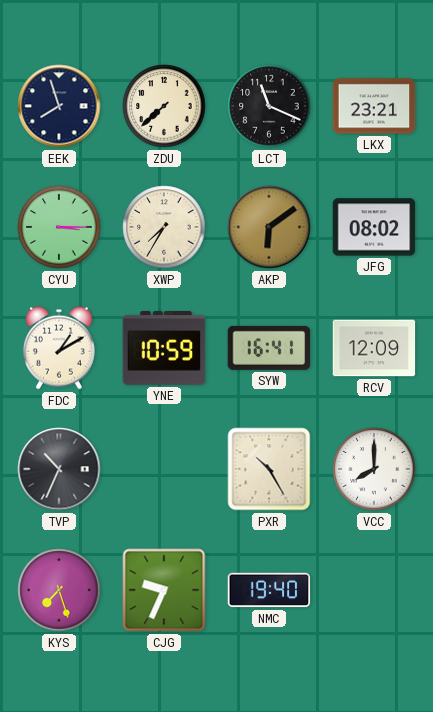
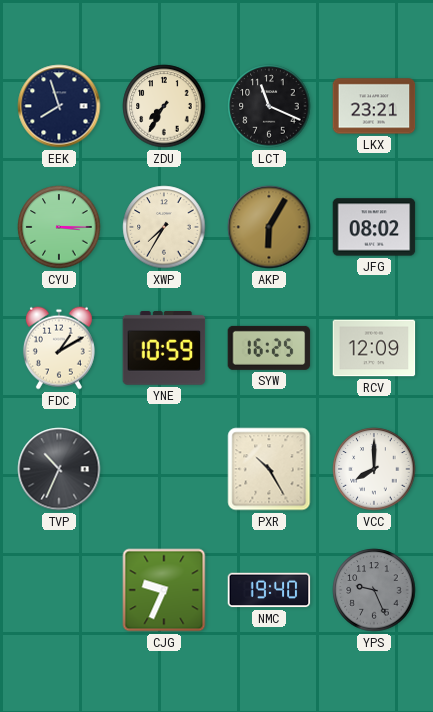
ZDU: 7:38 -> 7:35
AKP: 6:09 -> 6:05
SYW: 16:41 -> 16:25
KYS: 7:27 -> none
YPS: none -> 9:26
